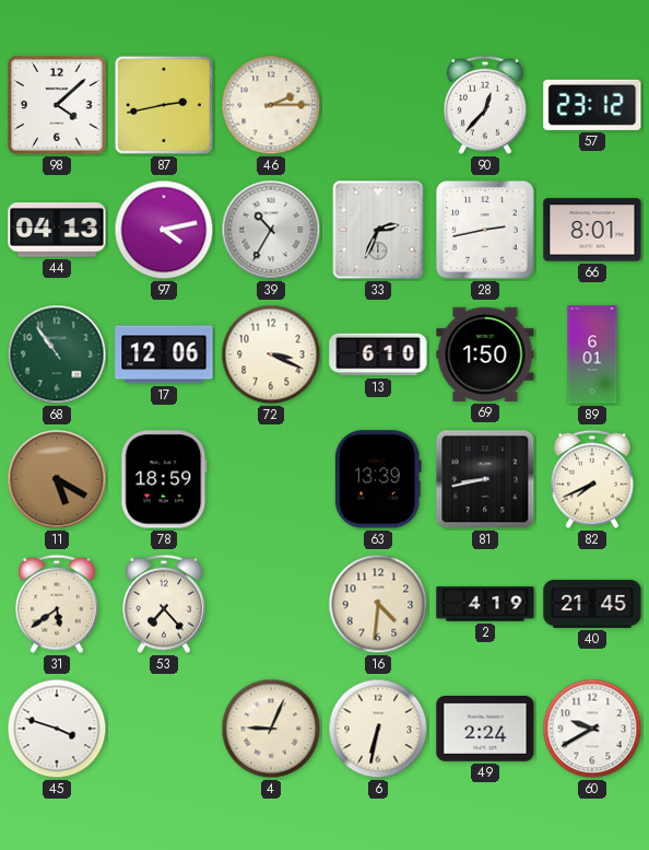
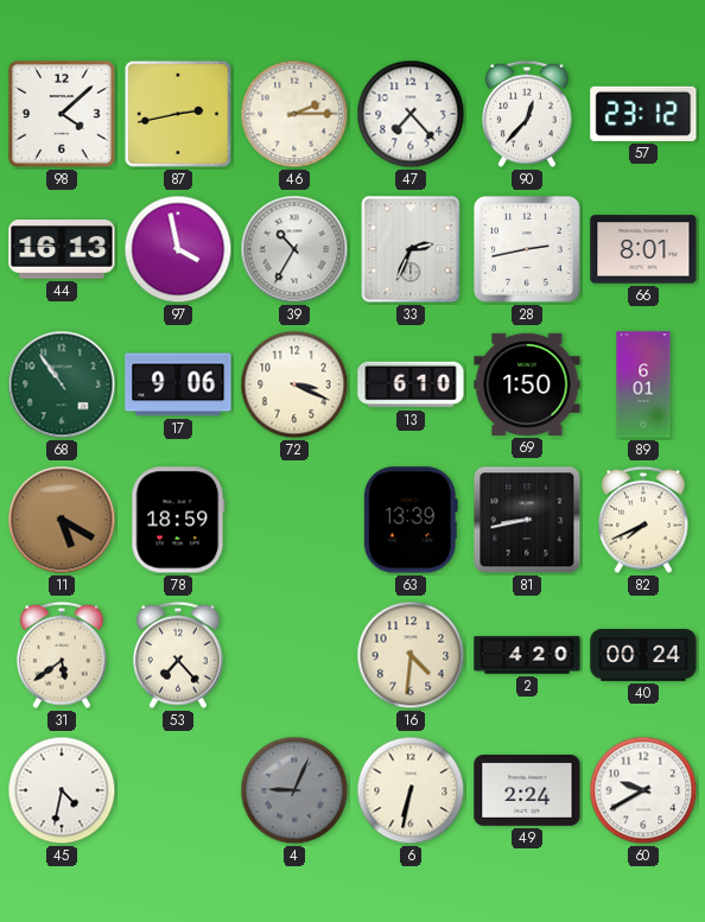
47: none -> 7:23
44: 04:13 -> 16:13
97: 4:13 -> 3:58
17: 12:06 -> 9:06
2: 4:19 -> 4:20
40: 21:45 -> 00:24
45: 3:48 -> 4:32
4 dial: cream -> grey
